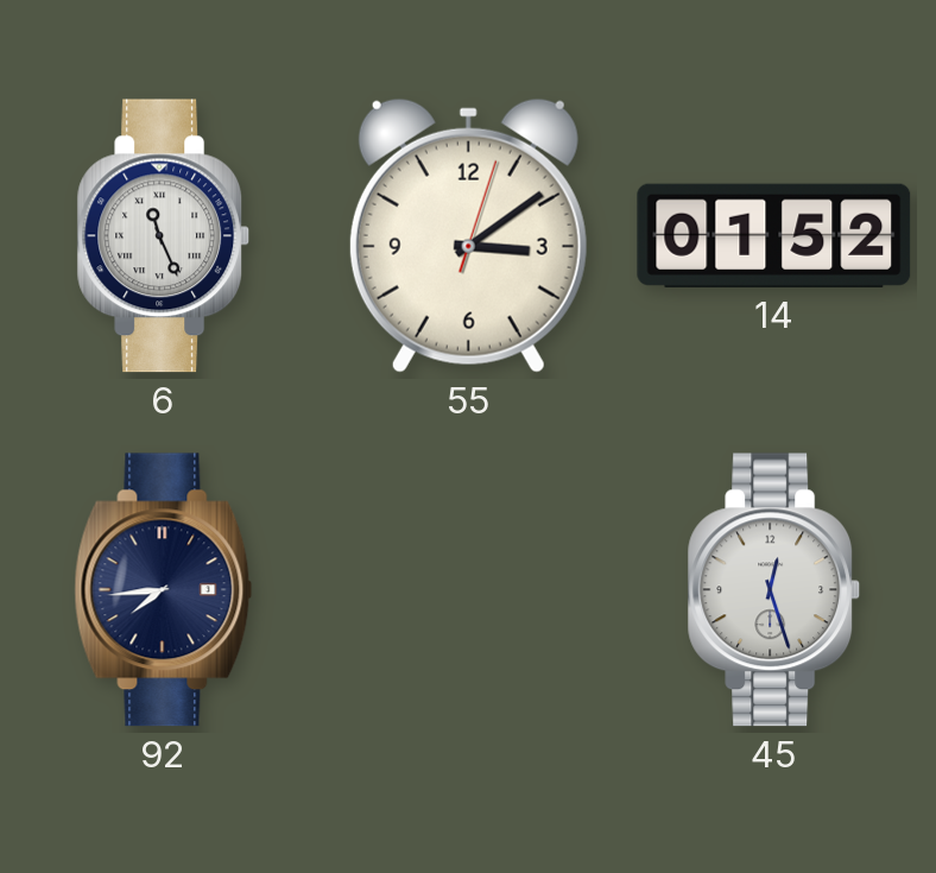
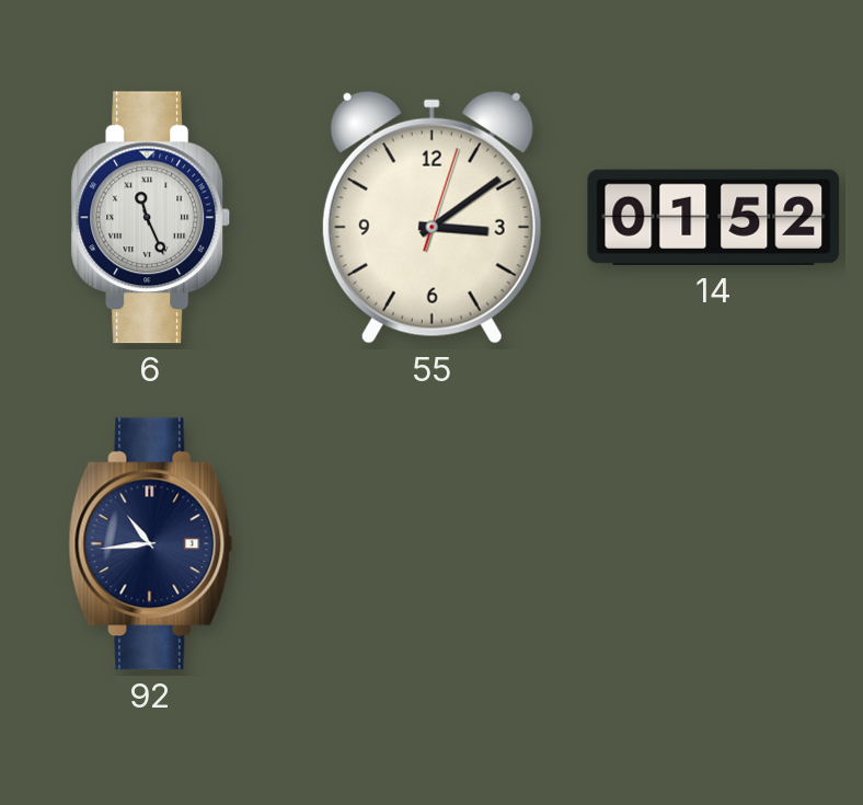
92: 7:44 -> 10:44
45: 12:27 -> none
